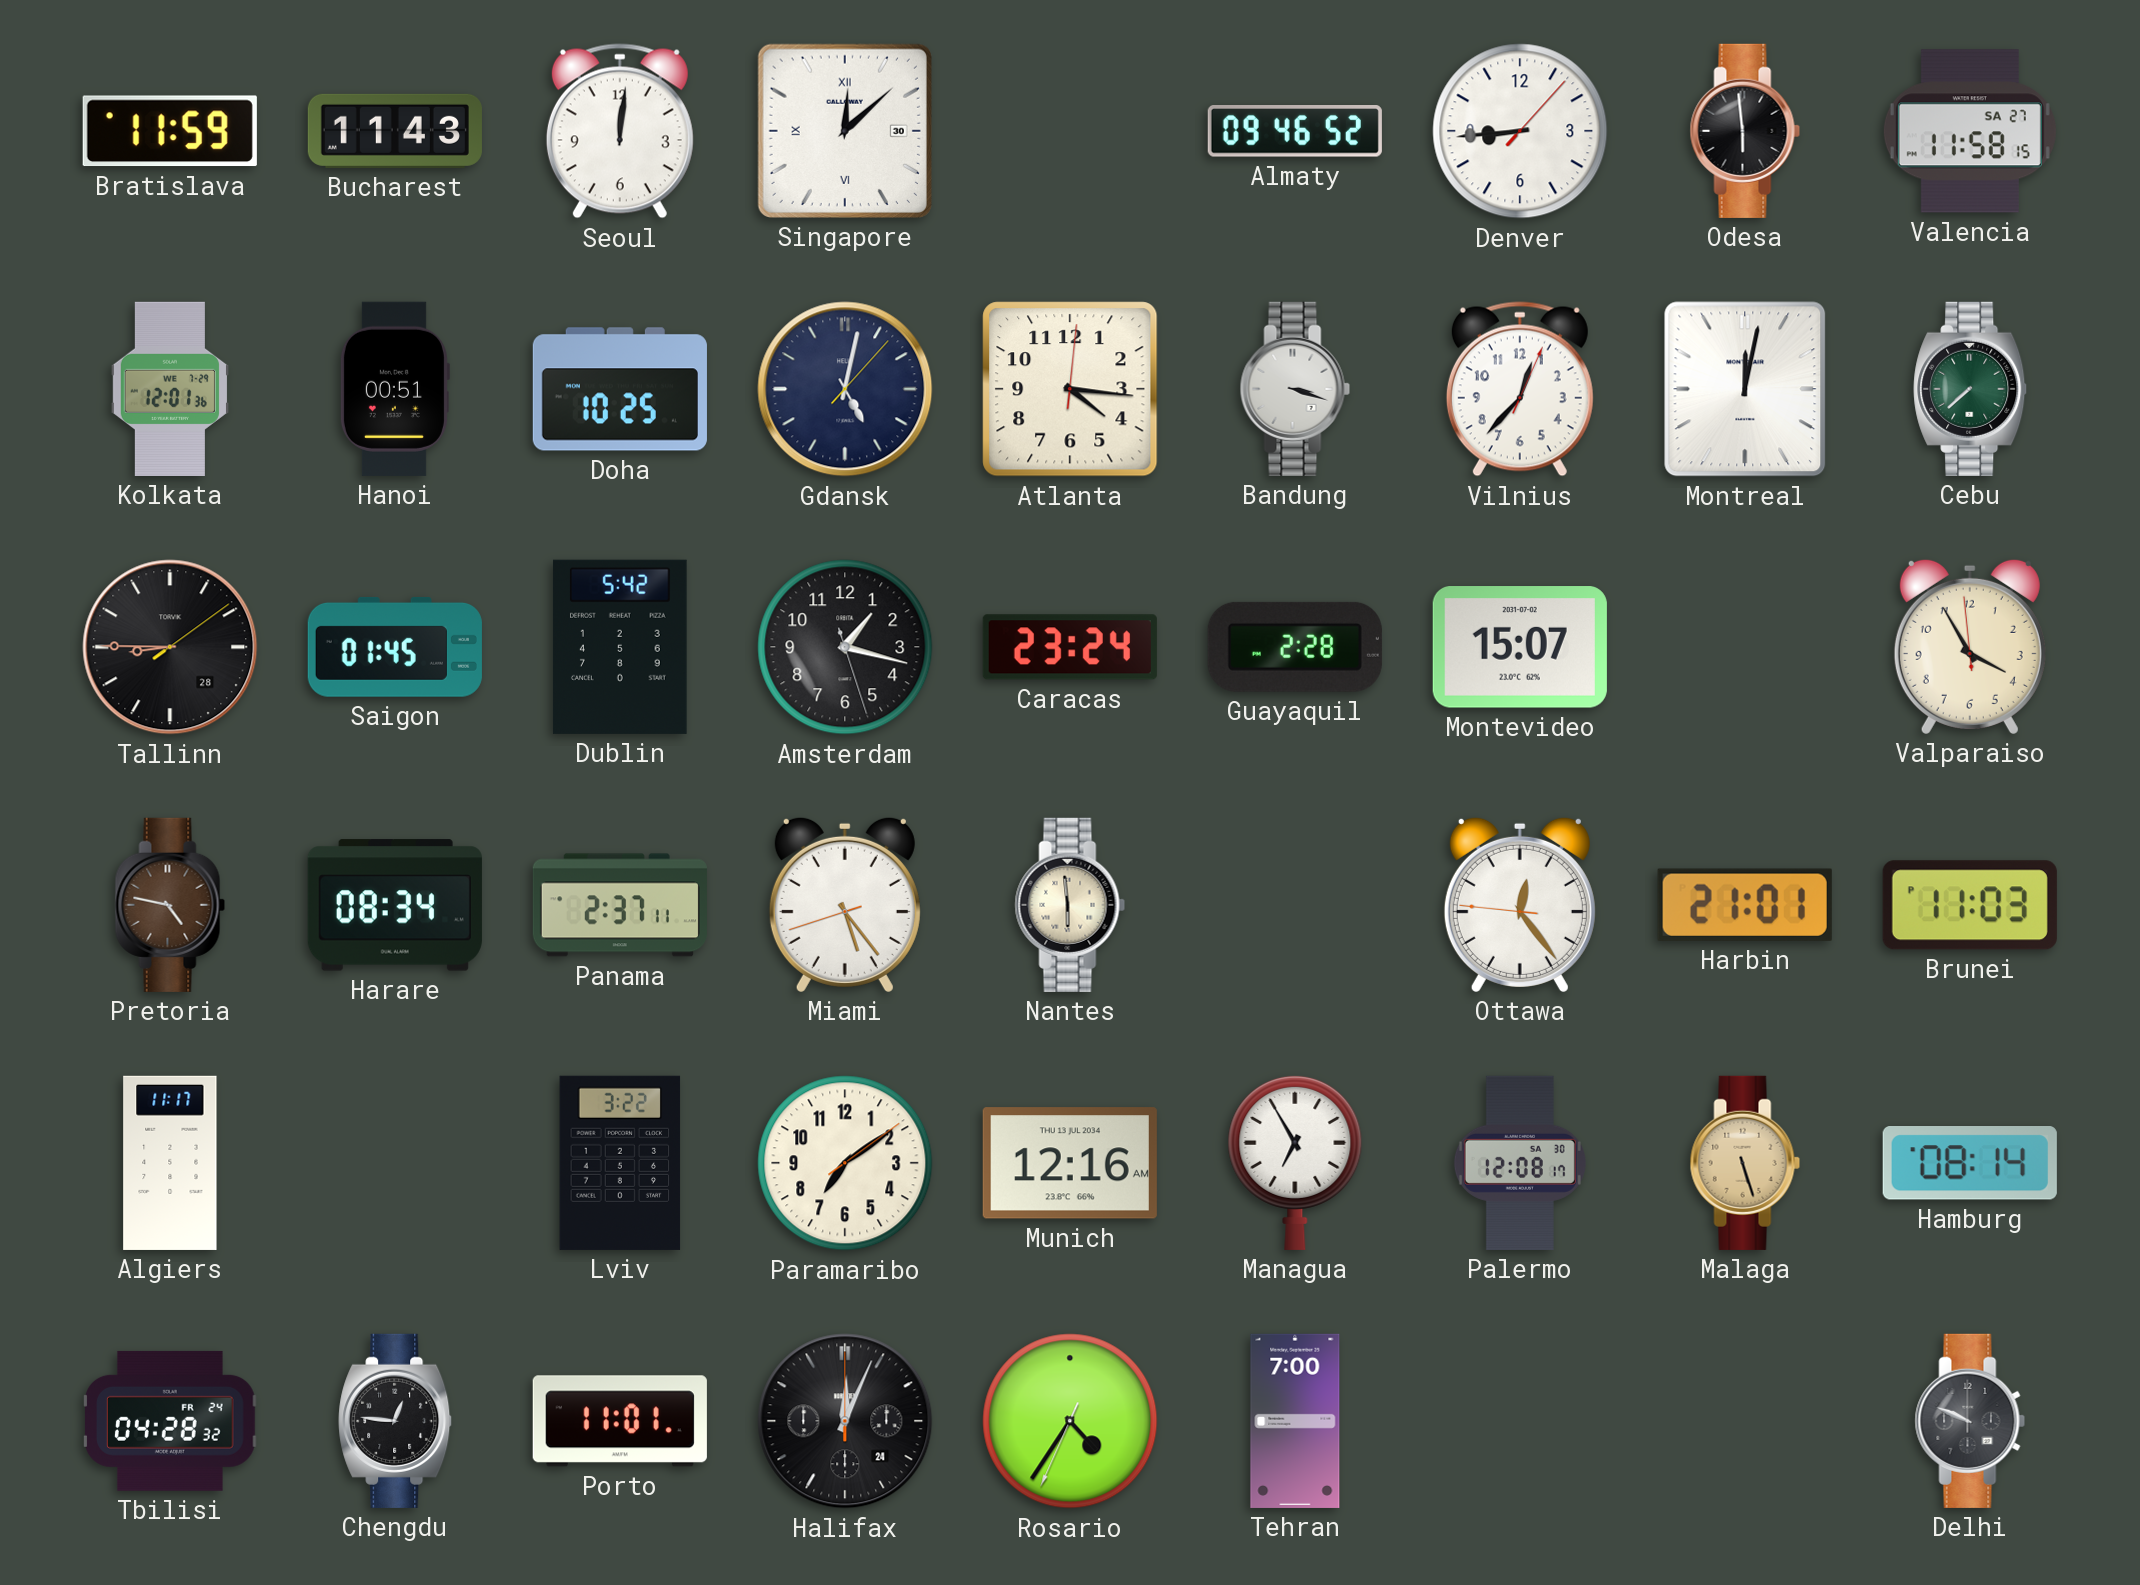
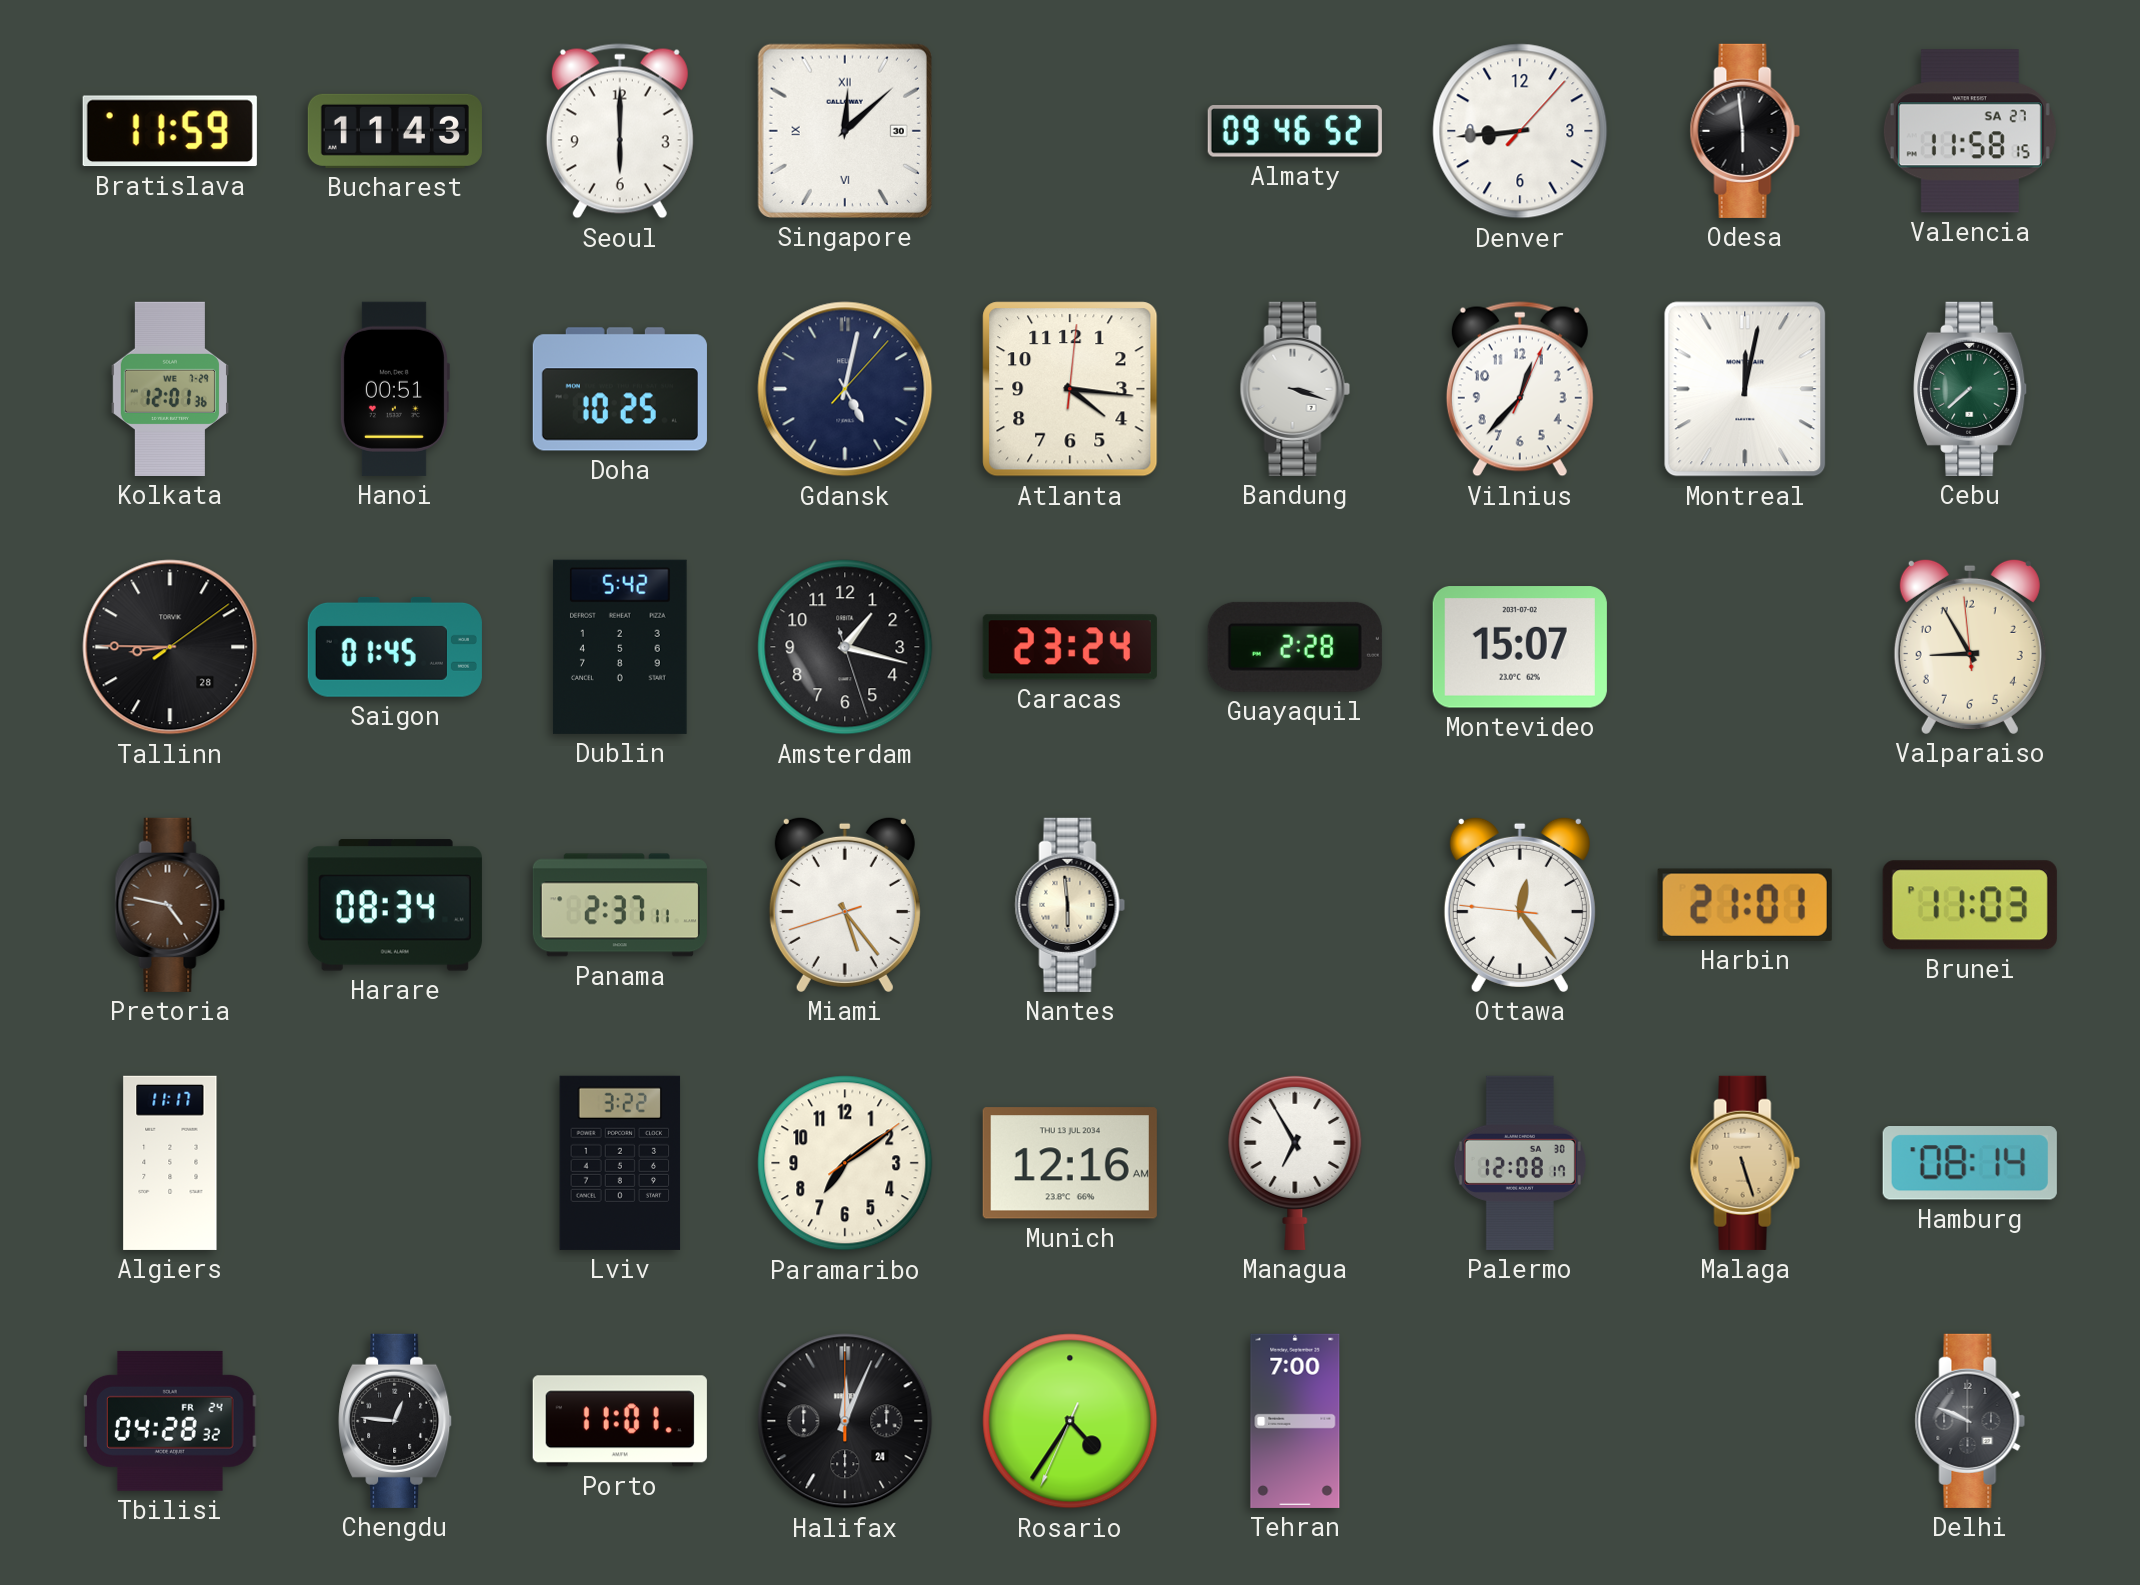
Seoul: 12:01 -> 6:00
Valparaiso: 3:54 -> 8:54
